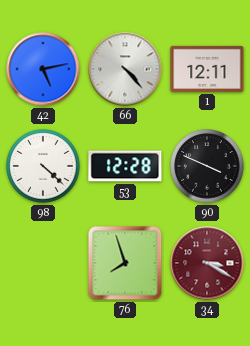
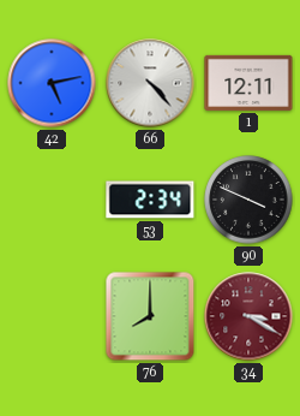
98: 4:22 -> none
53: 12:28 -> 2:34
76: 7:57 -> 8:00
